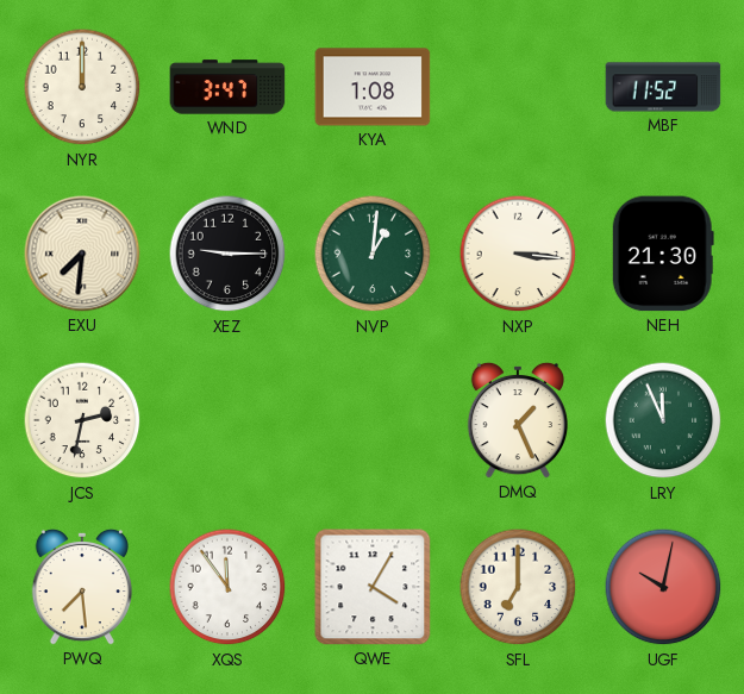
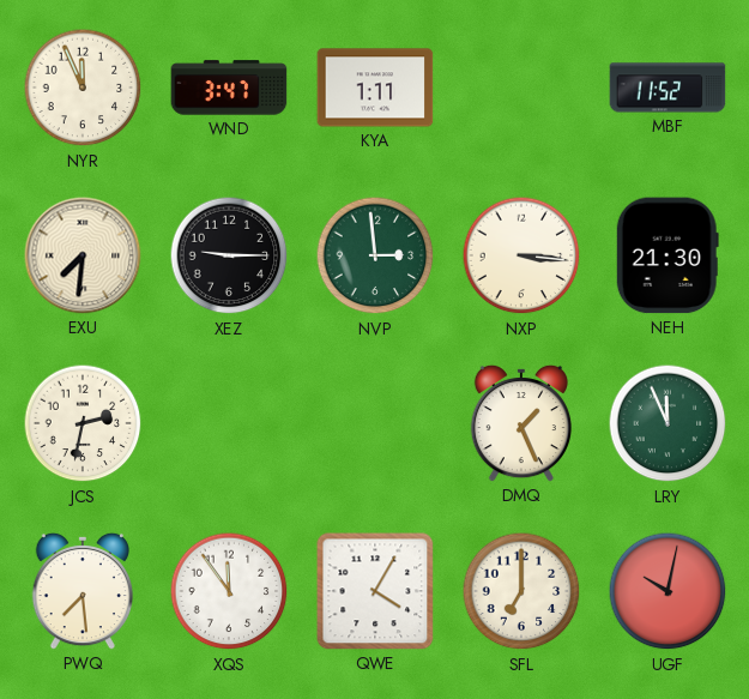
NYR: 12:00 -> 11:56
KYA: 1:08 -> 1:11
NVP: 1:01 -> 2:59
